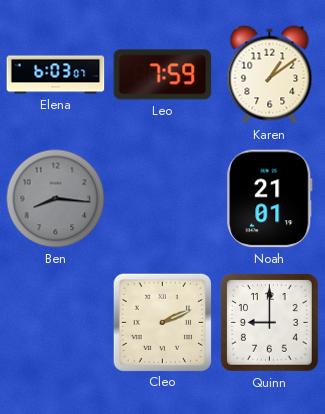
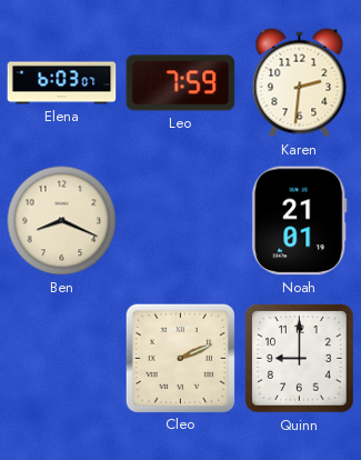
Karen: 1:09 -> 2:31
Ben: 8:16 -> 8:19
Ben dial: grey -> cream
